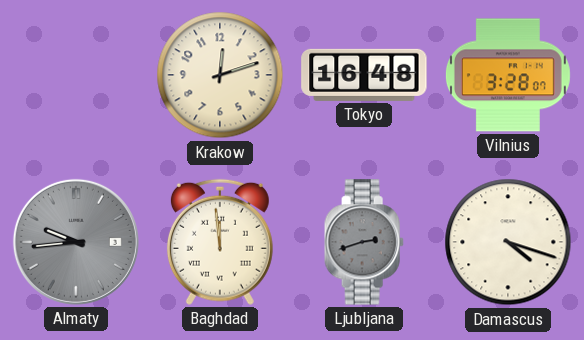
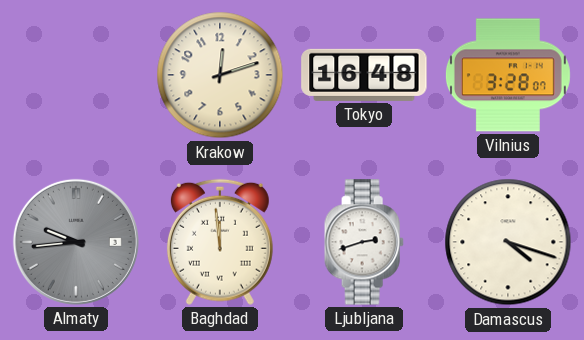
Ljubljana dial: grey -> white
